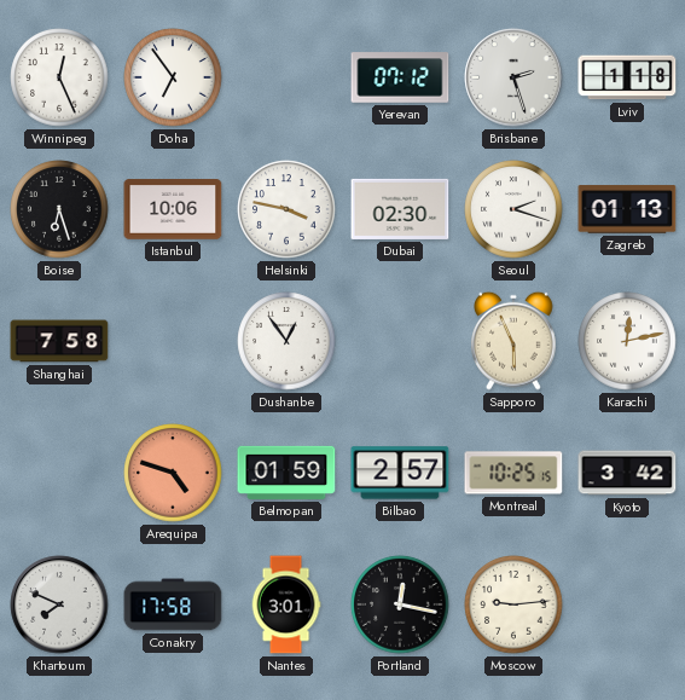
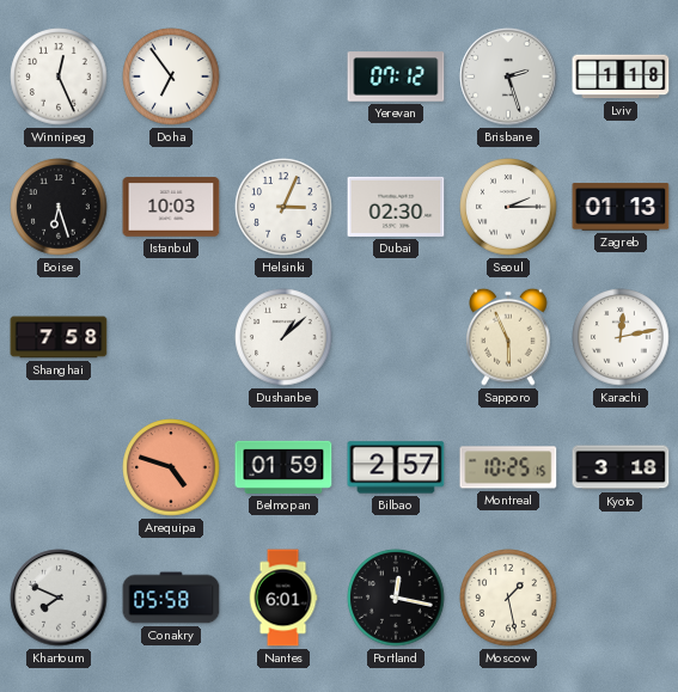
Istanbul: 10:06 -> 10:03
Helsinki: 3:47 -> 3:04
Seoul: 2:18 -> 2:15
Dushanbe: 12:54 -> 1:08
Kyoto: 3:42 -> 3:18
Conakry: 17:58 -> 05:58
Nantes: 3:01 -> 6:01
Moscow: 9:14 -> 1:28
